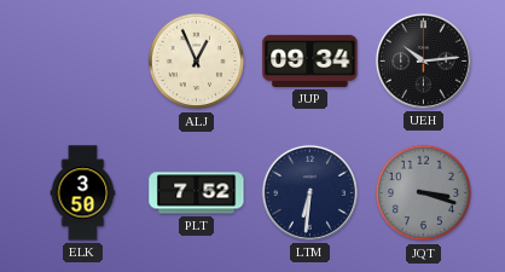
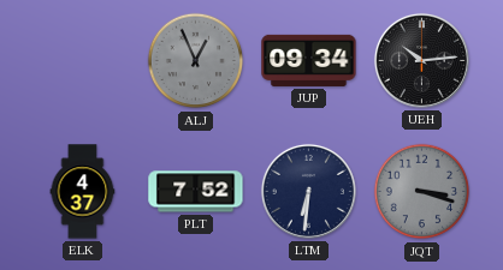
ALJ dial: cream -> grey
ELK: 3:50 -> 4:37
